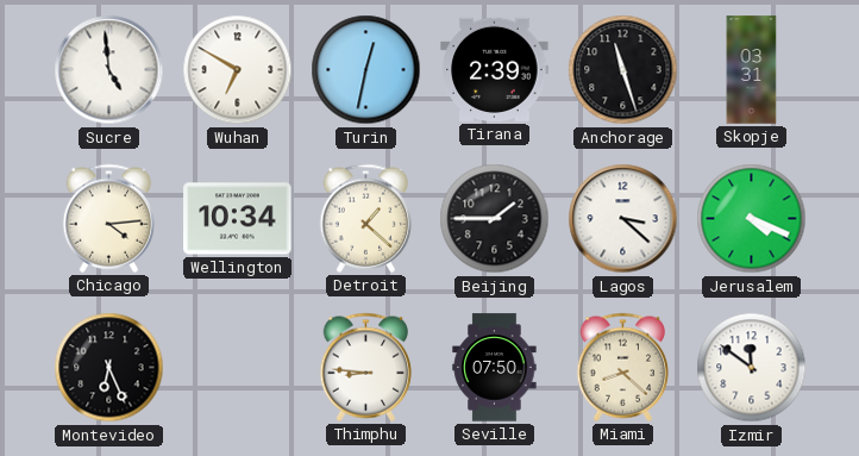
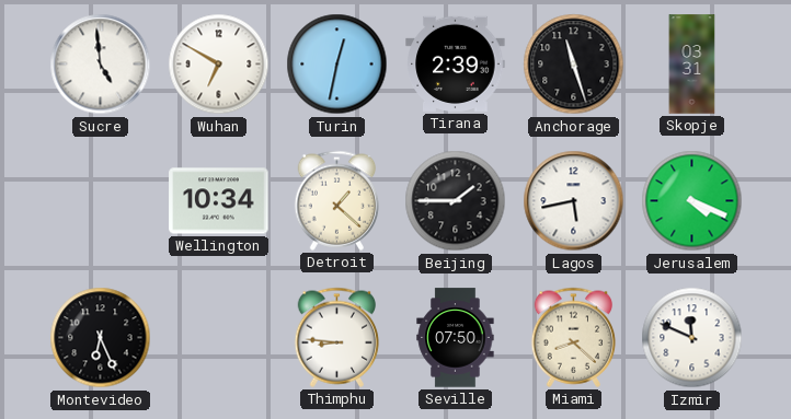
Chicago: 4:14 -> none
Lagos: 3:22 -> 5:43
Izmir: 11:51 -> 11:49
